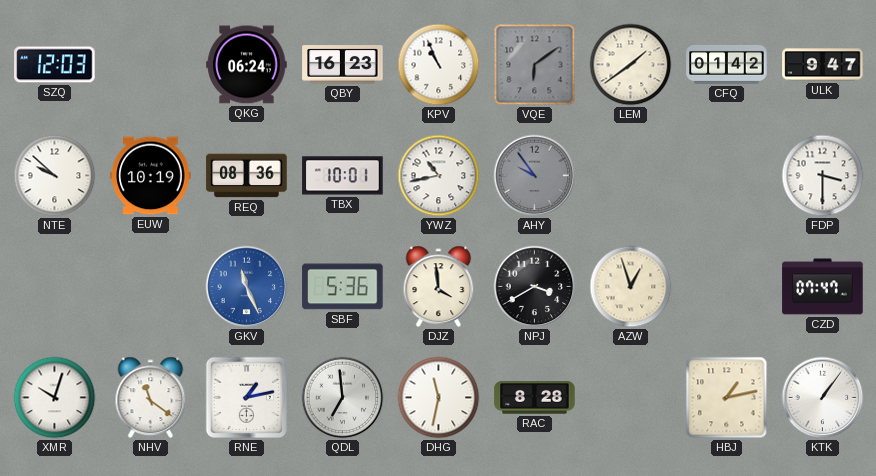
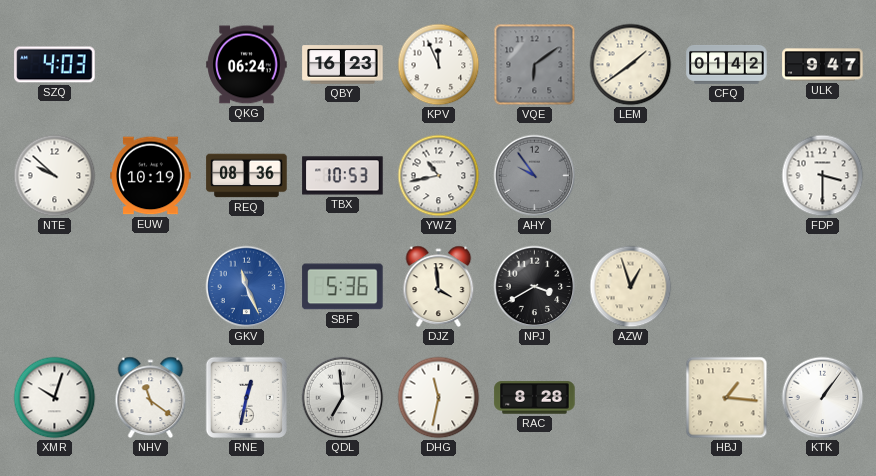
SZQ: 12:03 -> 4:03
KPV: 10:56 -> 11:56
TBX: 10:01 -> 10:53
CZD: 07:47 -> none
RNE: 1:13 -> 12:32
HBJ: 1:13 -> 1:16
